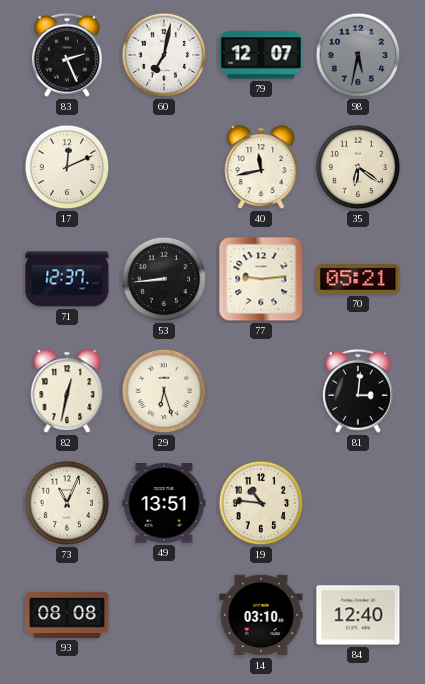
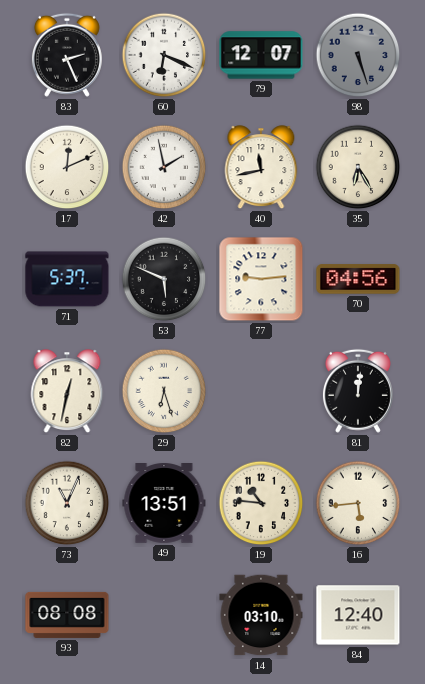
60: 7:02 -> 6:19
98: 5:32 -> 5:27
42: none -> 1:58
35: 6:21 -> 6:25
71: 12:37 -> 5:37
53: 8:44 -> 5:49
70: 05:21 -> 04:56
81: 3:01 -> 12:01
16: none -> 5:44
